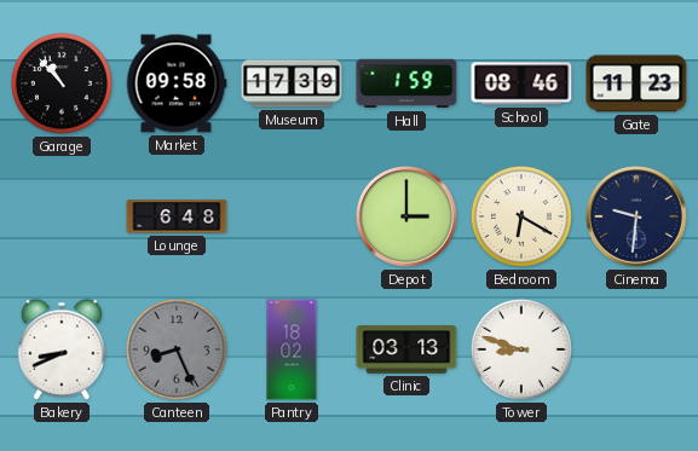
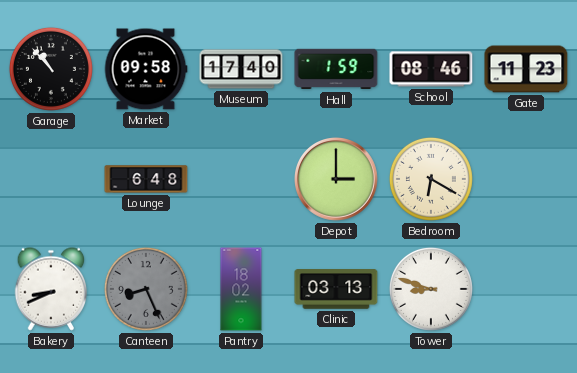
Museum: 17:39 -> 17:40
Cinema: 9:31 -> none
